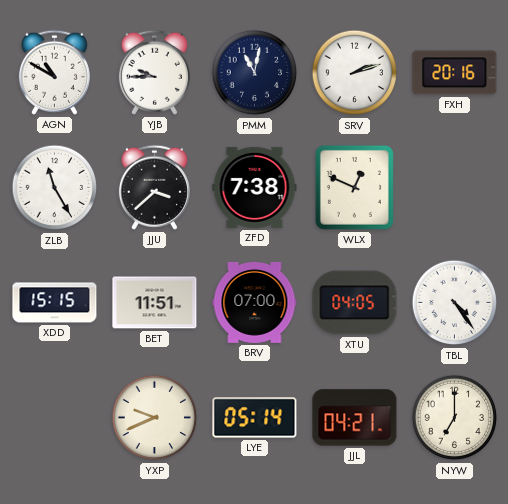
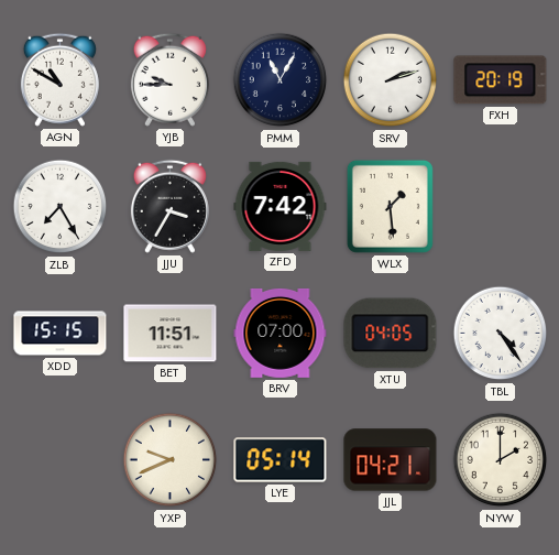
PMM: 11:02 -> 11:05
FXH: 20:16 -> 20:19
ZLB: 11:25 -> 7:25
JJU: 3:38 -> 3:35
ZFD: 7:38 -> 7:42
WLX: 12:49 -> 1:29
NYW: 7:00 -> 2:00
